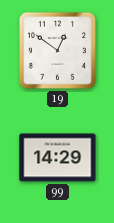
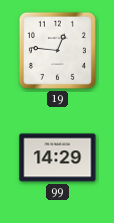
19: 12:51 -> 12:46
